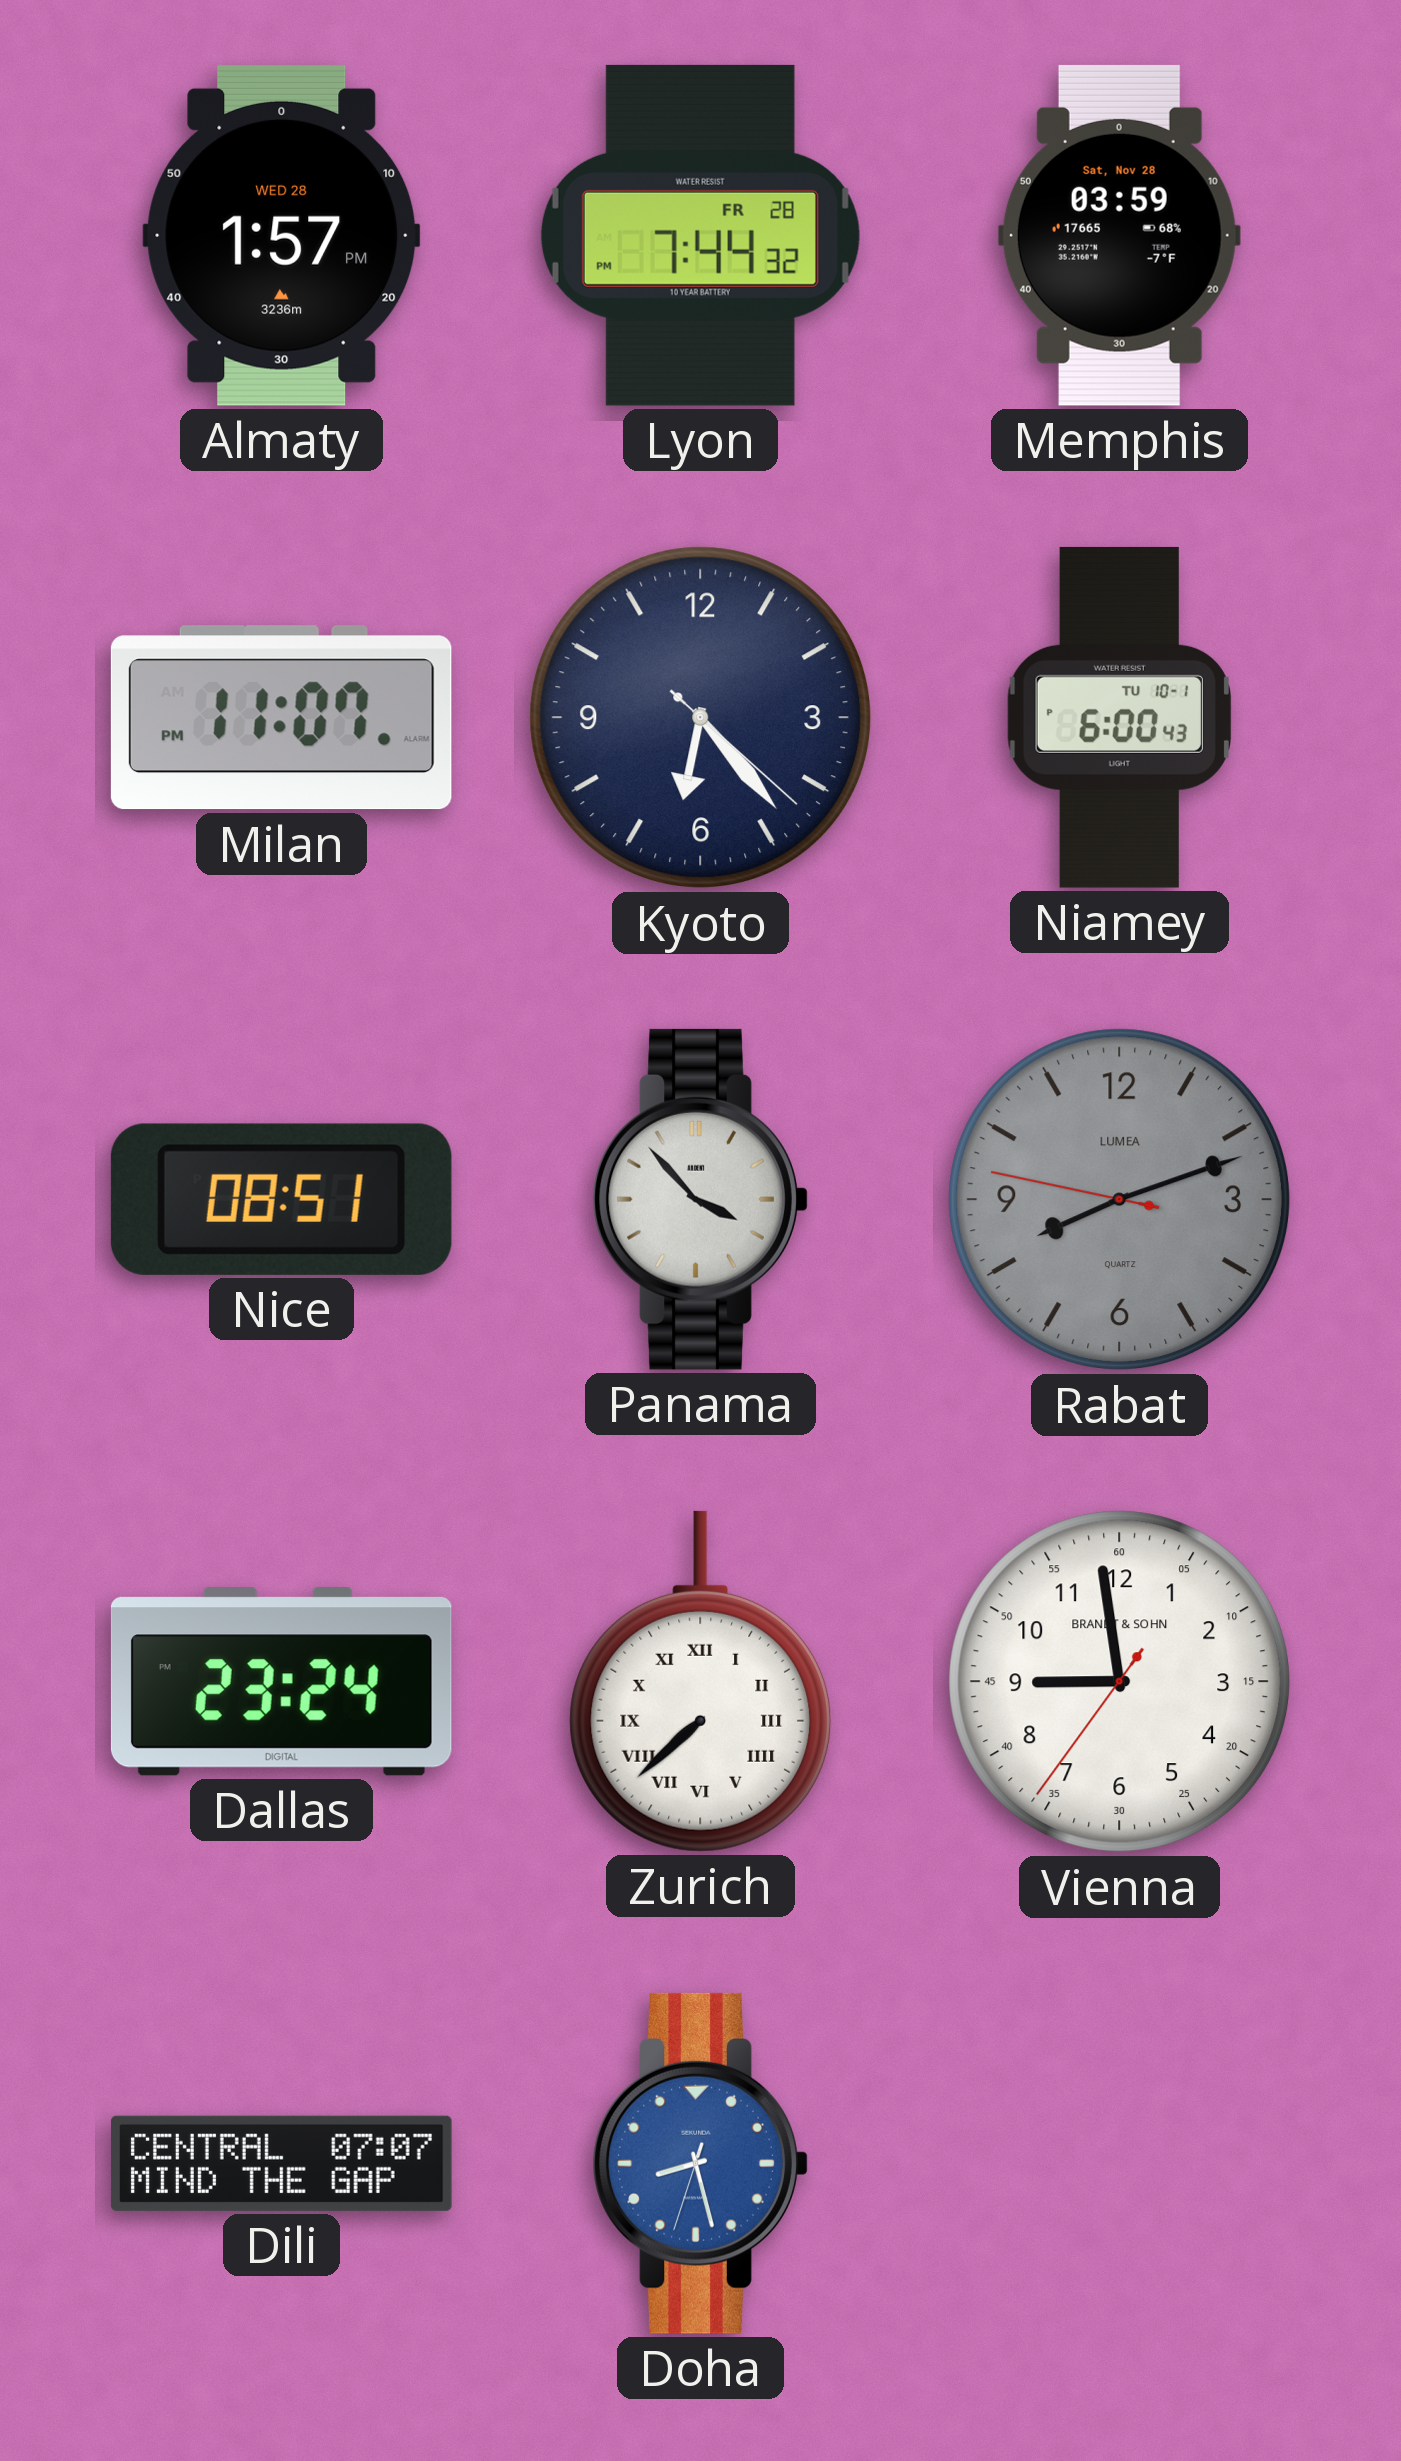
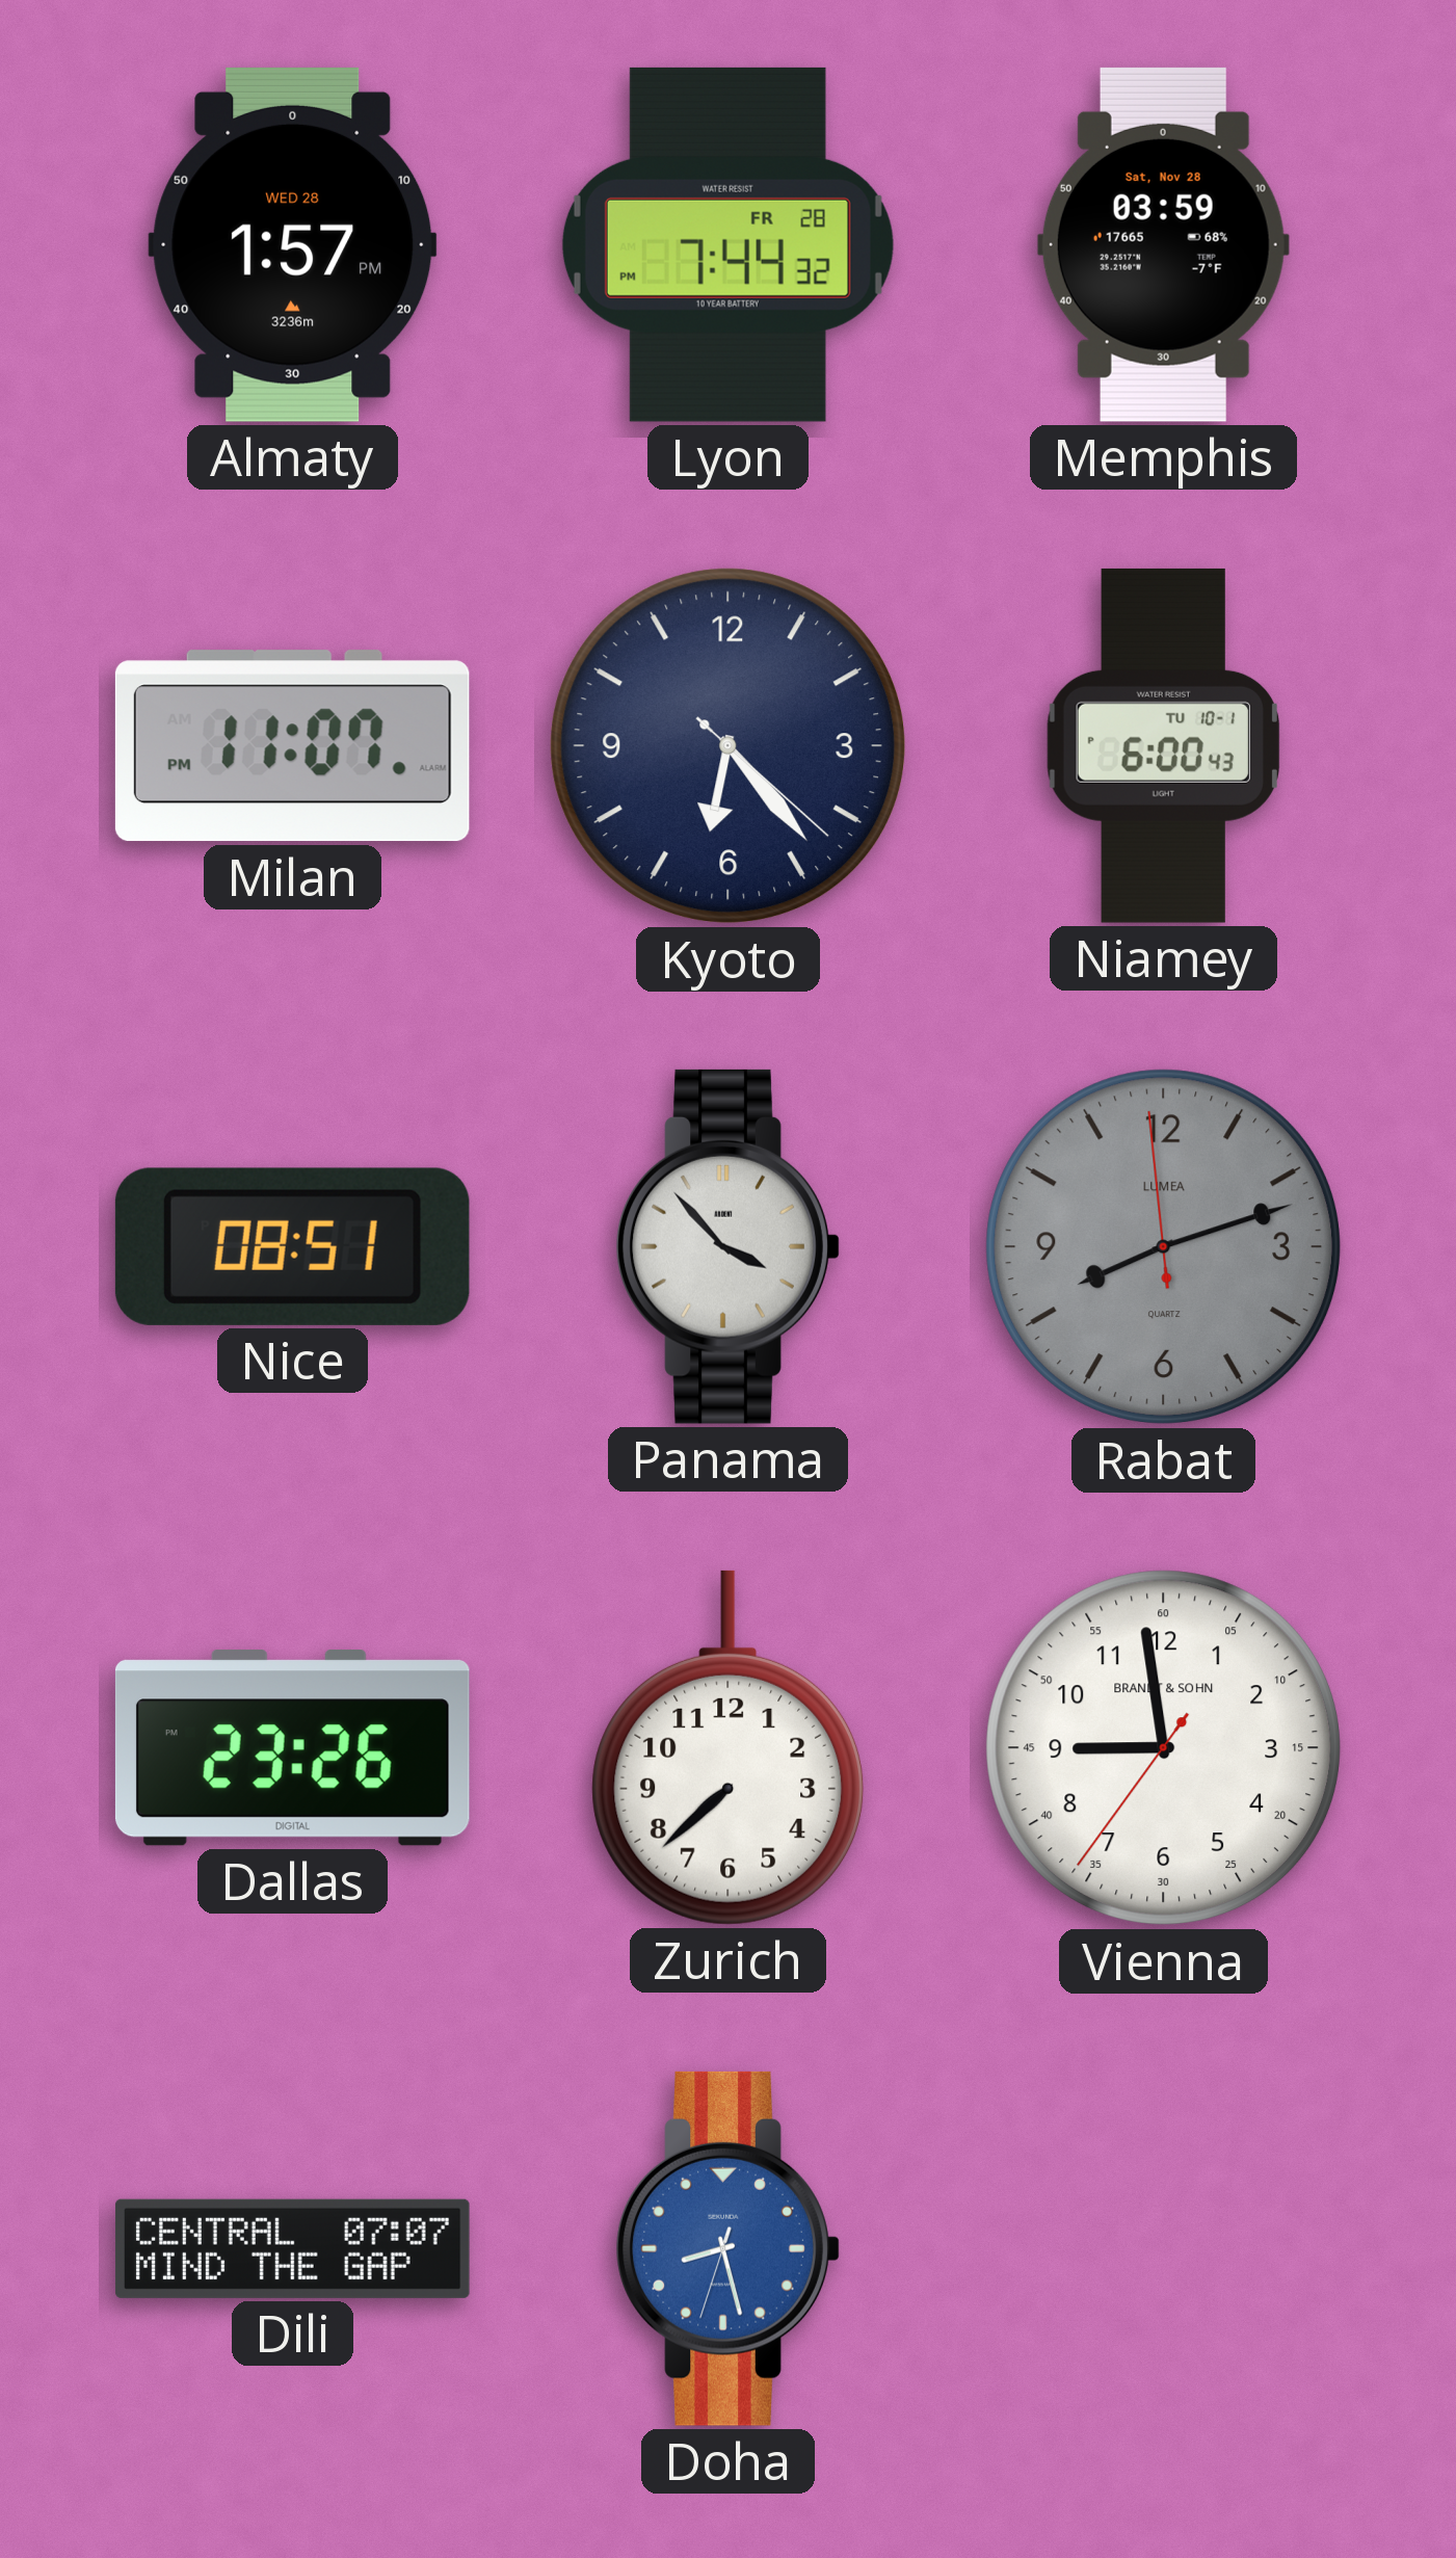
Rabat: 8:11:47 -> 8:11:59
Dallas: 23:24 -> 23:26
Zurich numerals: Roman -> Arabic
